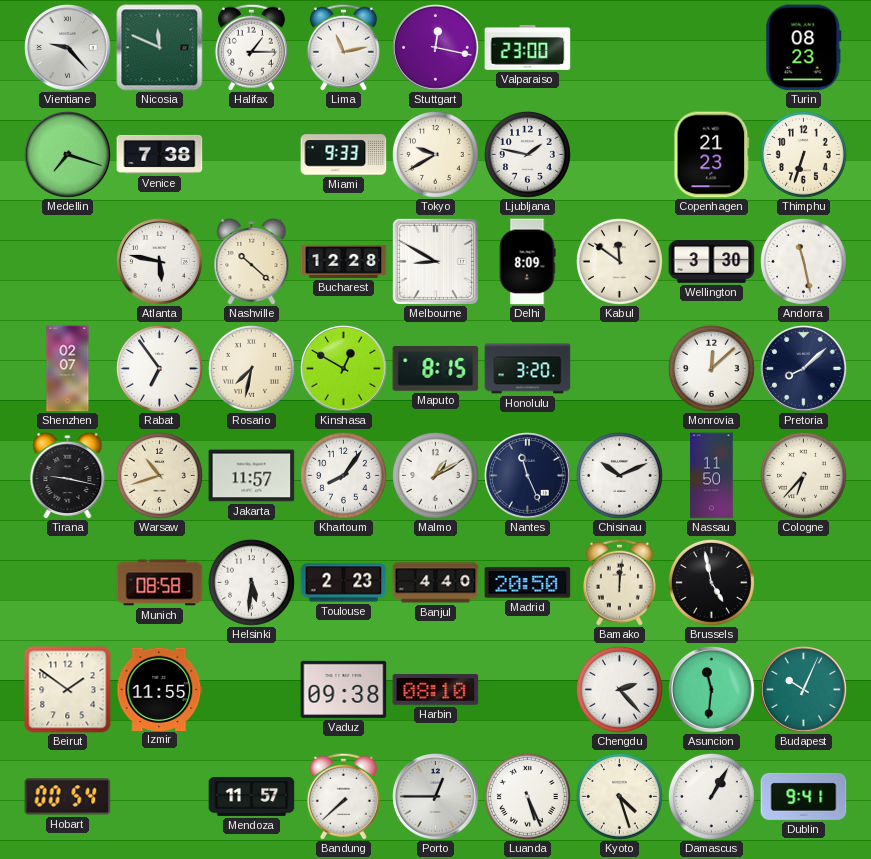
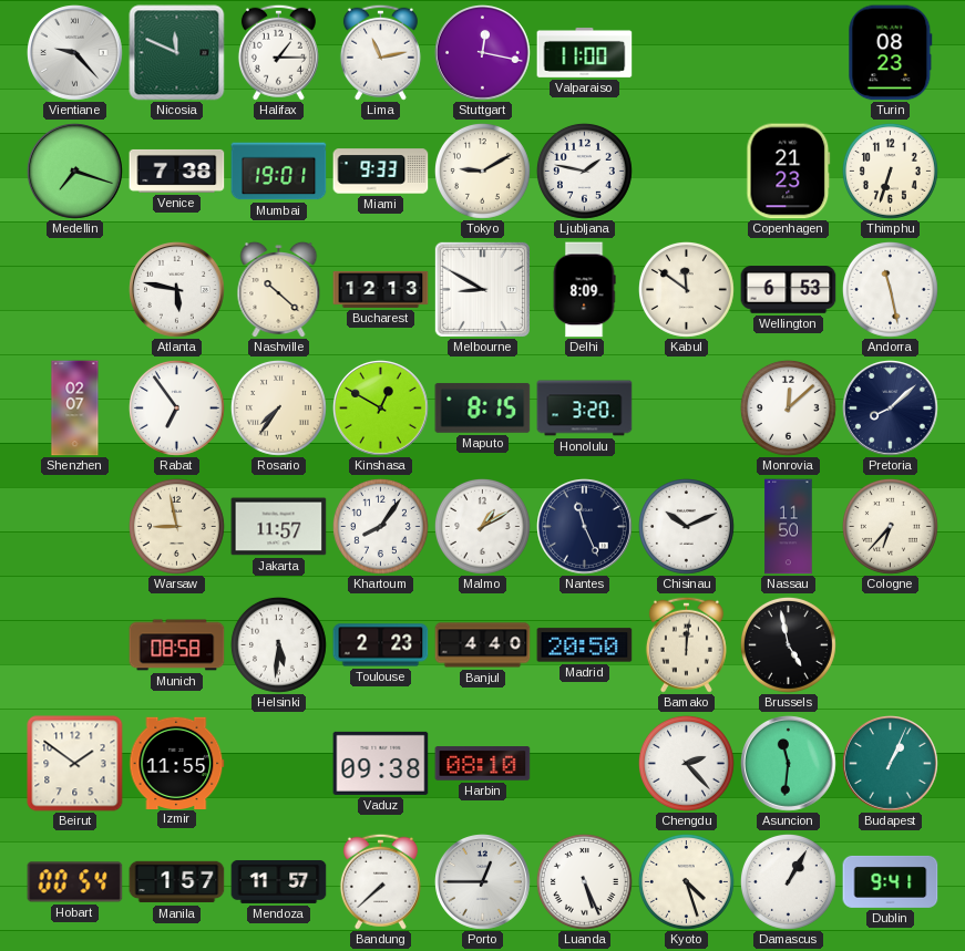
Valparaiso: 23:00 -> 11:00
Mumbai: none -> 19:01
Tokyo: 9:40 -> 9:10
Bucharest: 12:28 -> 12:13
Wellington: 3:30 -> 6:53
Rosario: 7:32 -> 7:36
Tirana: 9:17 -> none
Warsaw: 10:42 -> 8:58
Budapest: 10:04 -> 1:04
Manila: none -> 1:57
